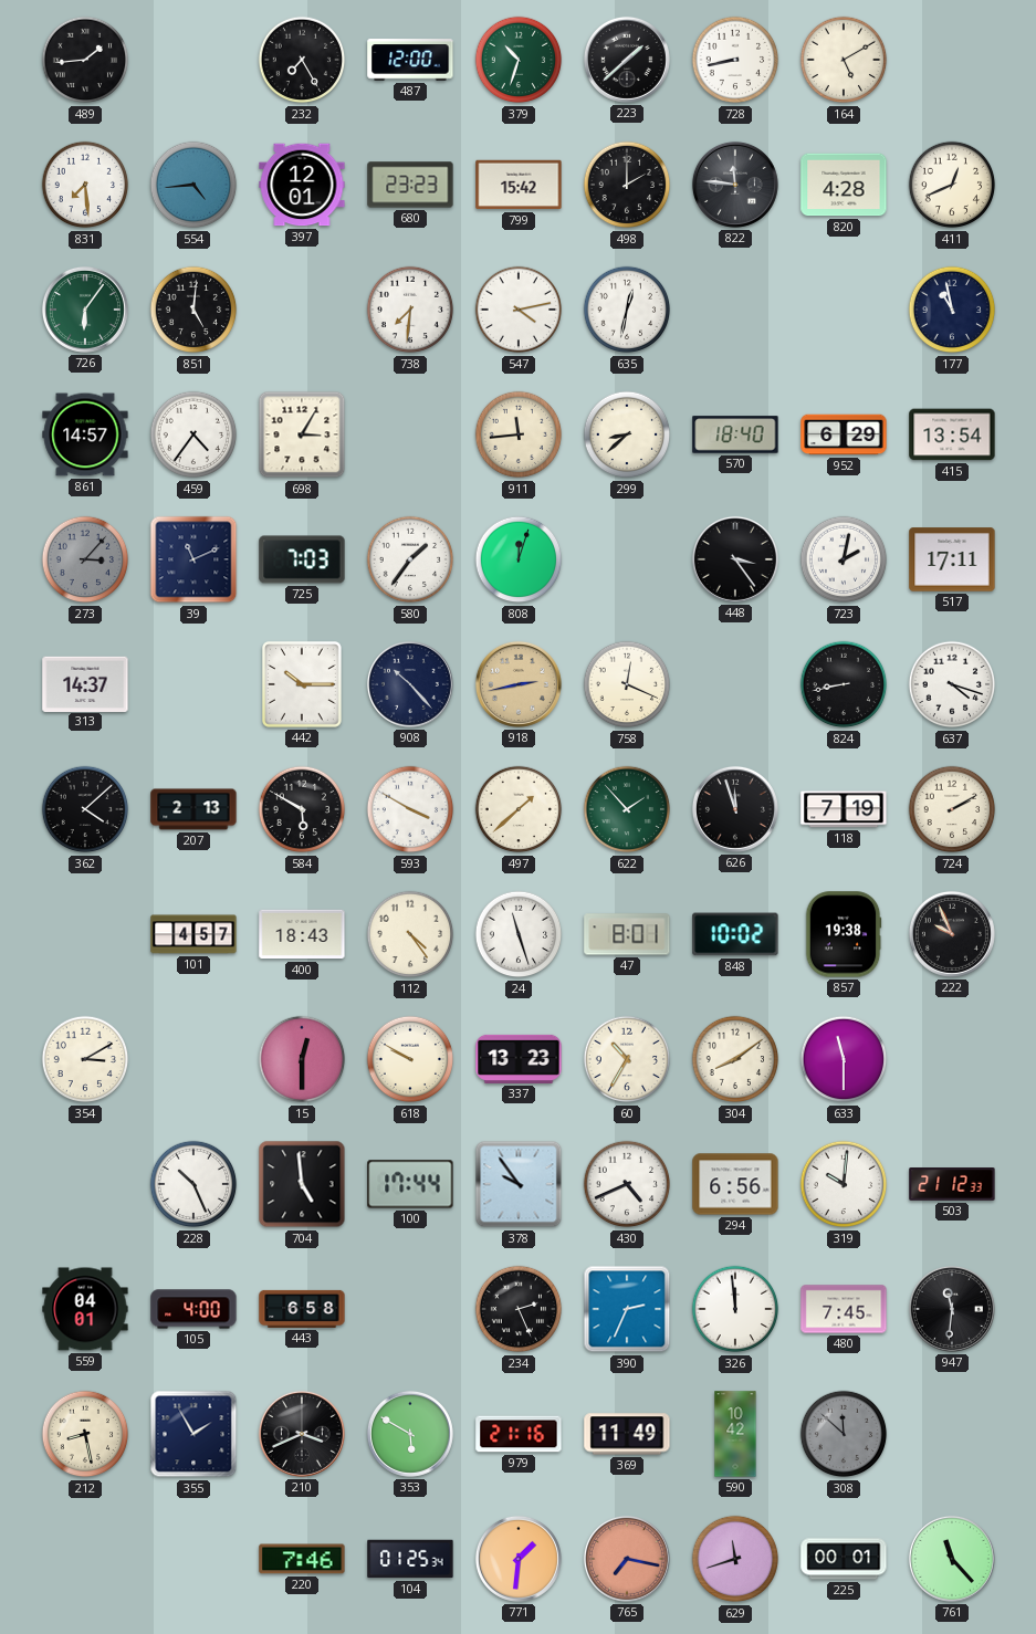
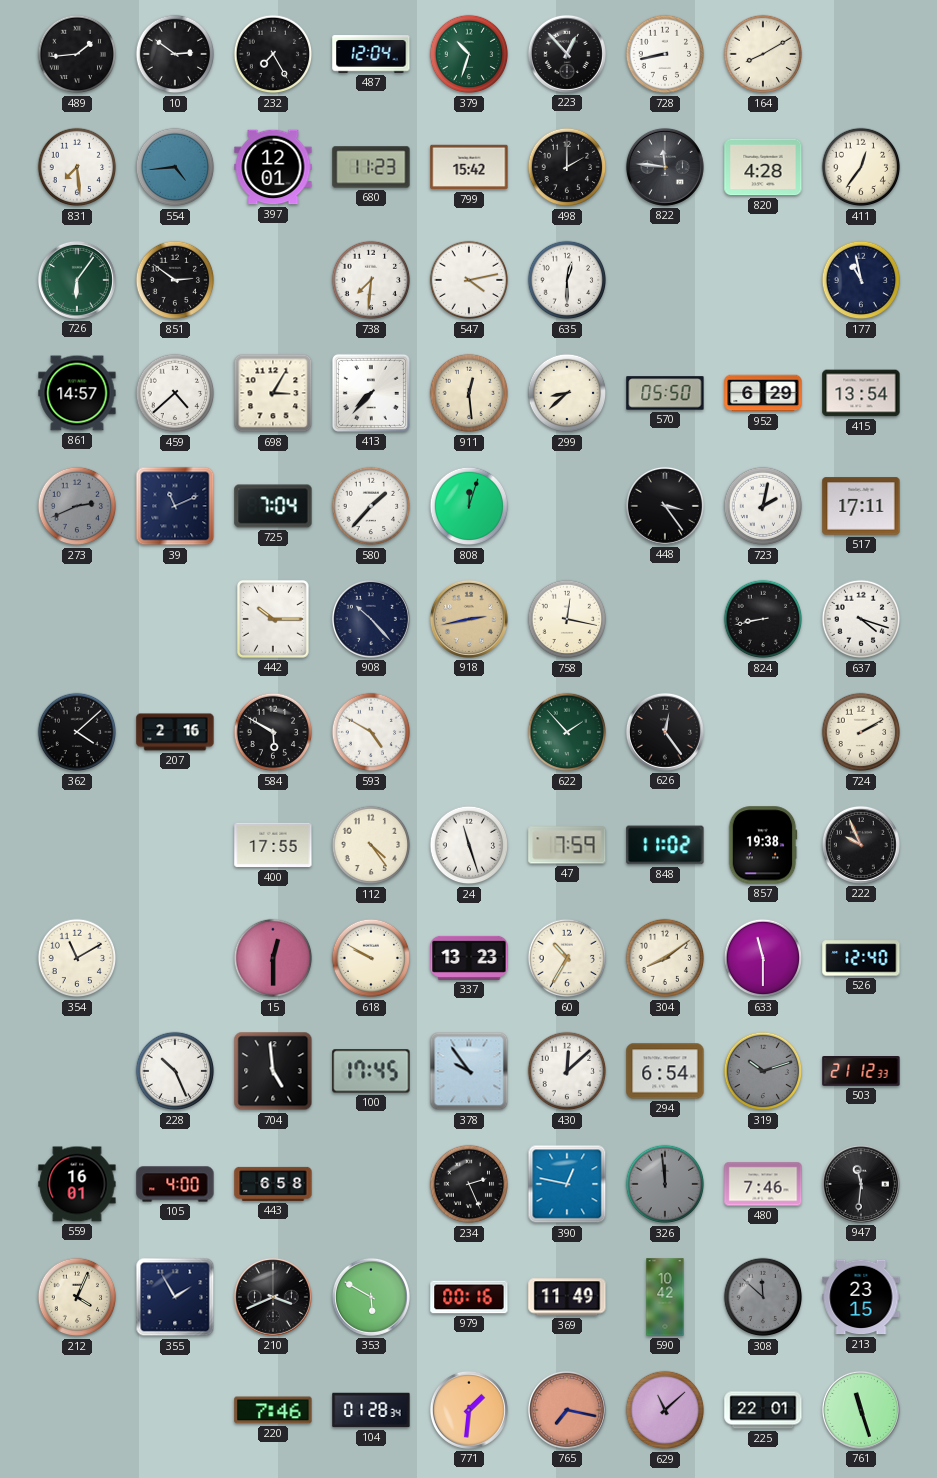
10: none -> 2:51
487: 12:00 -> 12:04
223: 1:38 -> 12:53
164: 5:10 -> 8:10
680: 23:23 -> 11:23
411: 12:41 -> 12:36
851: 5:01 -> 2:51
635: 12:32 -> 12:30
459: 4:36 -> 4:38
413: none -> 7:37
911: 11:44 -> 12:29
570: 18:40 -> 05:50
273: 3:07 -> 2:41
725: 7:03 -> 7:04
580: 1:36 -> 1:37
313: 14:37 -> none
758: 12:19 -> 12:17
207: 2:13 -> 2:16
593: 3:50 -> 4:50
497: 1:38 -> none
626: 11:57 -> 12:24
118: 7:19 -> none
101: 4:57 -> none
400: 18:43 -> 17:55
47: 8:01 -> 7:59
848: 10:02 -> 11:02
354: 3:10 -> 11:10
526: none -> 12:40
100: 17:44 -> 17:45
430: 4:41 -> 12:08
294: 6:56 -> 6:54
319: 10:01 -> 10:12
319 dial: white -> grey
559: 04:01 -> 16:01
390: 2:34 -> 12:47
326 dial: white -> grey
480: 7:45 -> 7:46
212: 8:28 -> 4:04
979: 21:16 -> 00:16
213: none -> 23:15
104: 01:25 -> 01:28
629: 11:42 -> 11:08
225: 00:01 -> 22:01
761: 11:23 -> 11:27
